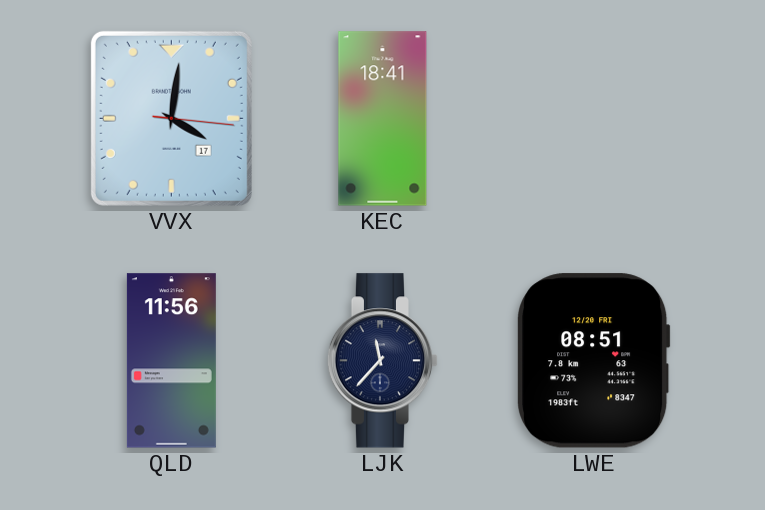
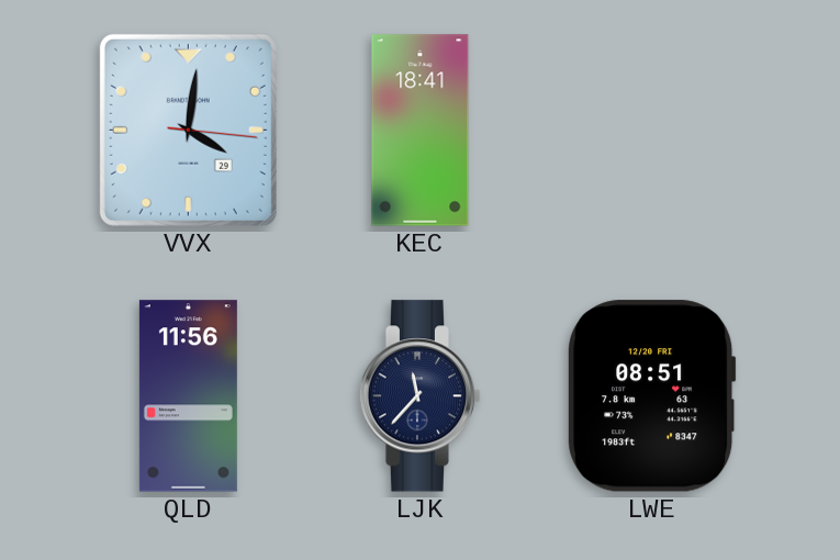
VVX date: 17 -> 29
